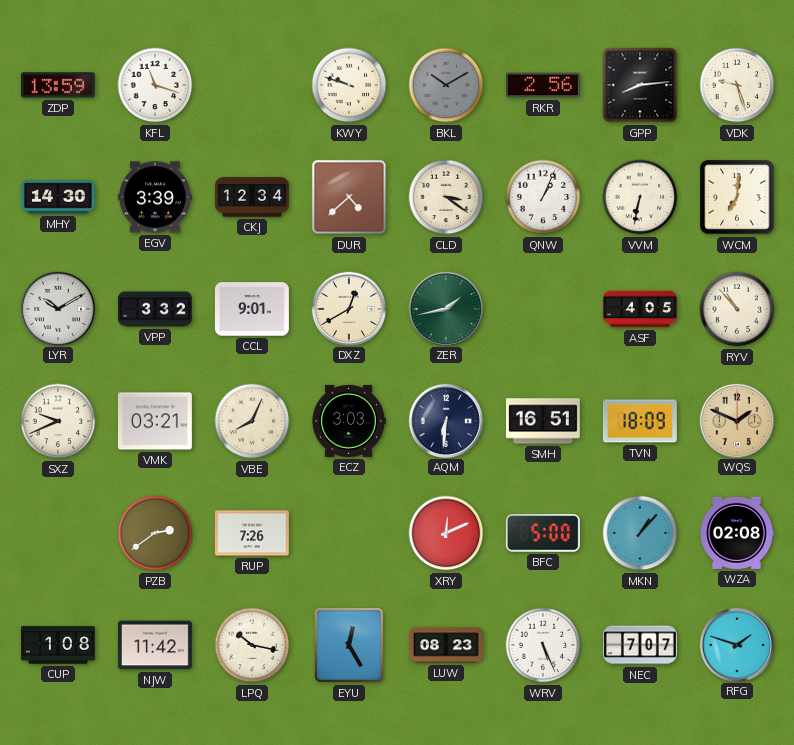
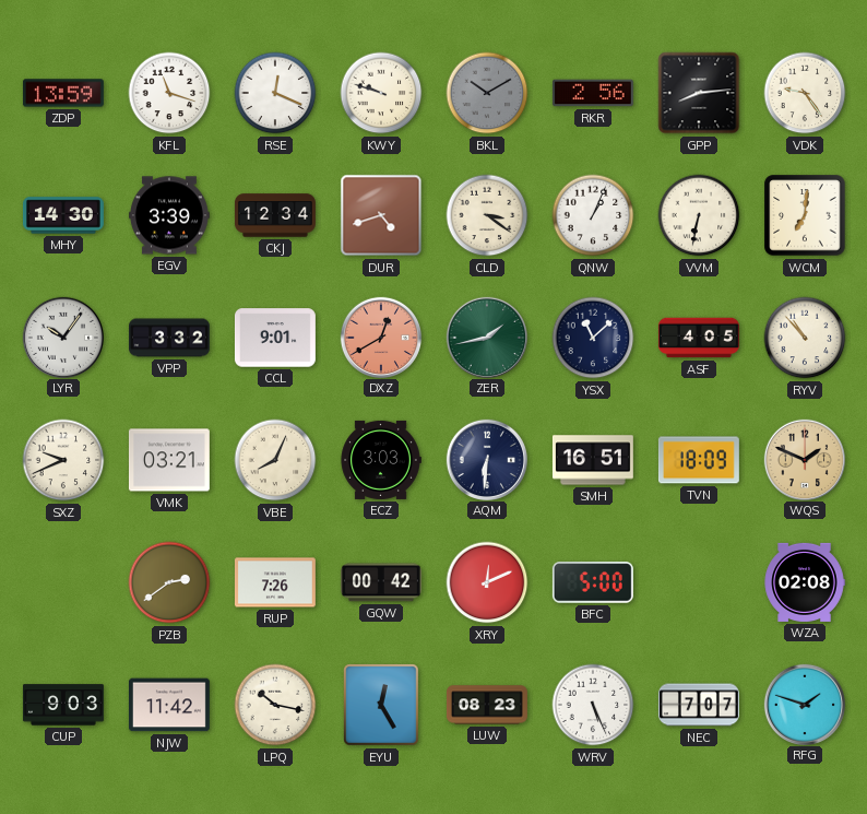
RSE: none -> 12:19
VDK: 9:27 -> 9:24
DUR: 4:38 -> 4:42
LYR: 10:10 -> 10:06
DXZ dial: cream -> salmon
YSX: none -> 11:08
GQW: none -> 00:42
MKN: 1:07 -> none
CUP: 1:08 -> 9:03
